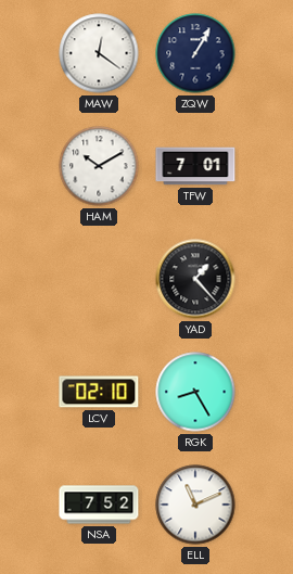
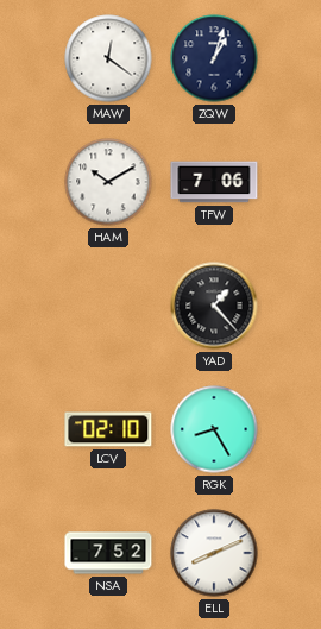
ZQW: 1:05 -> 1:03
TFW: 7:01 -> 7:06
ELL: 11:11 -> 8:11
